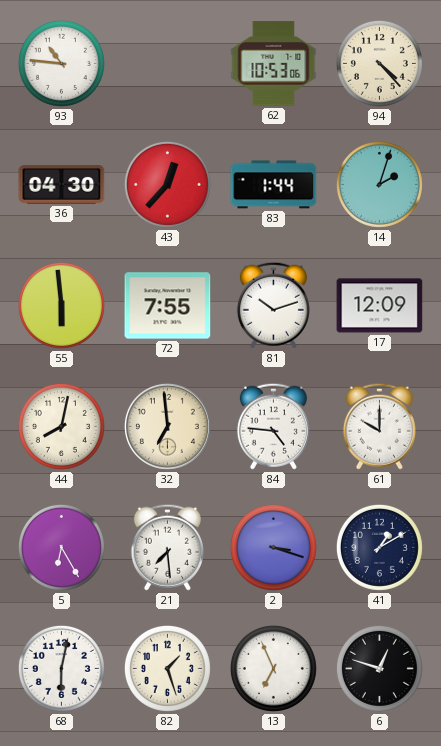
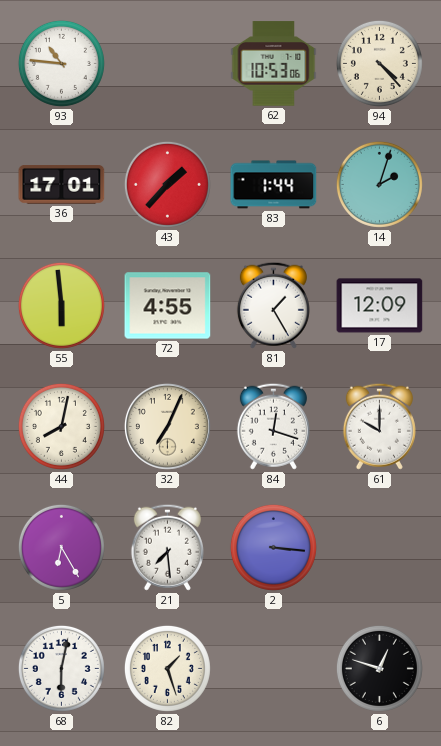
36: 04:30 -> 17:01
43: 12:37 -> 1:37
72: 7:55 -> 4:55
81: 10:12 -> 1:25
32: 6:59 -> 7:04
84: 4:46 -> 12:18
2: 3:18 -> 3:16
41: 1:10 -> none
13: 6:56 -> none
